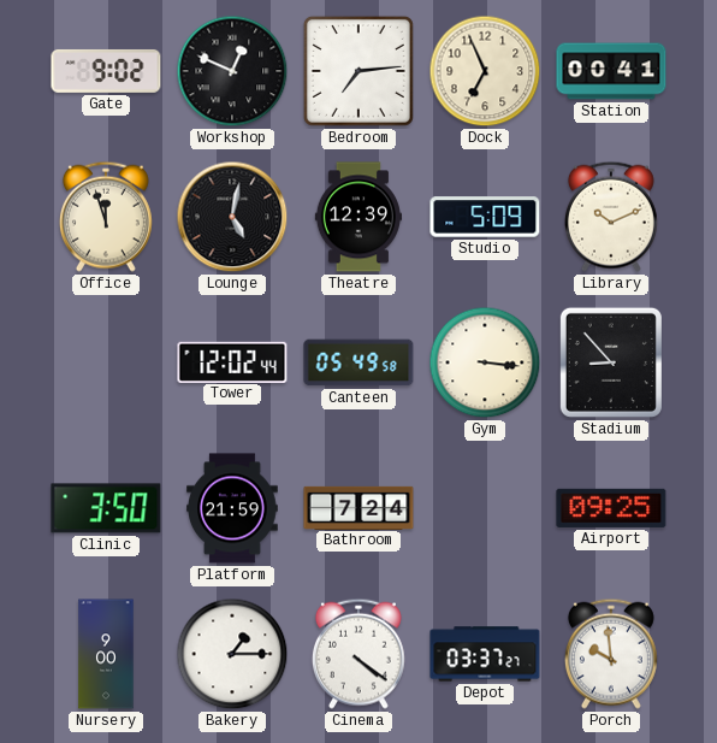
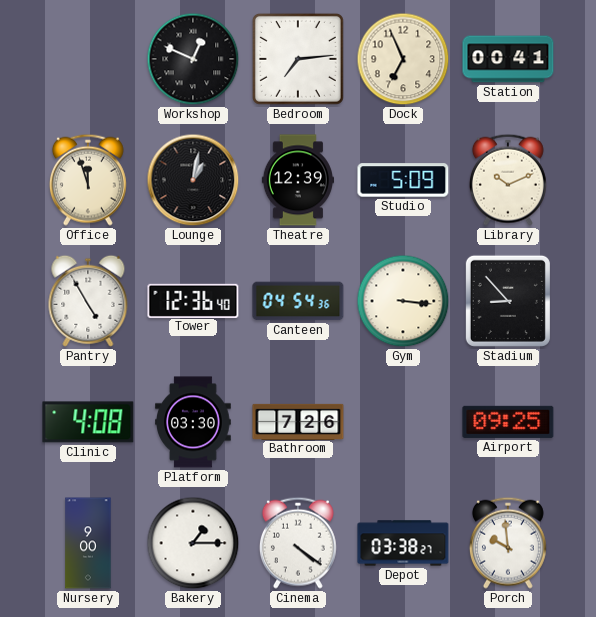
Gate: 9:02 -> none
Lounge: 5:02 -> 1:02
Pantry: none -> 4:55
Tower: 12:02 -> 12:36
Canteen: 05:49 -> 04:54
Clinic: 3:50 -> 4:08
Platform: 21:59 -> 03:30
Bathroom: 7:24 -> 7:26
Depot: 03:37 -> 03:38
